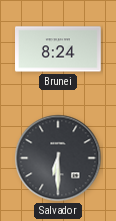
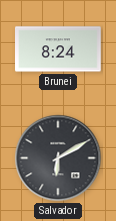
Salvador: 6:30 -> 6:10
